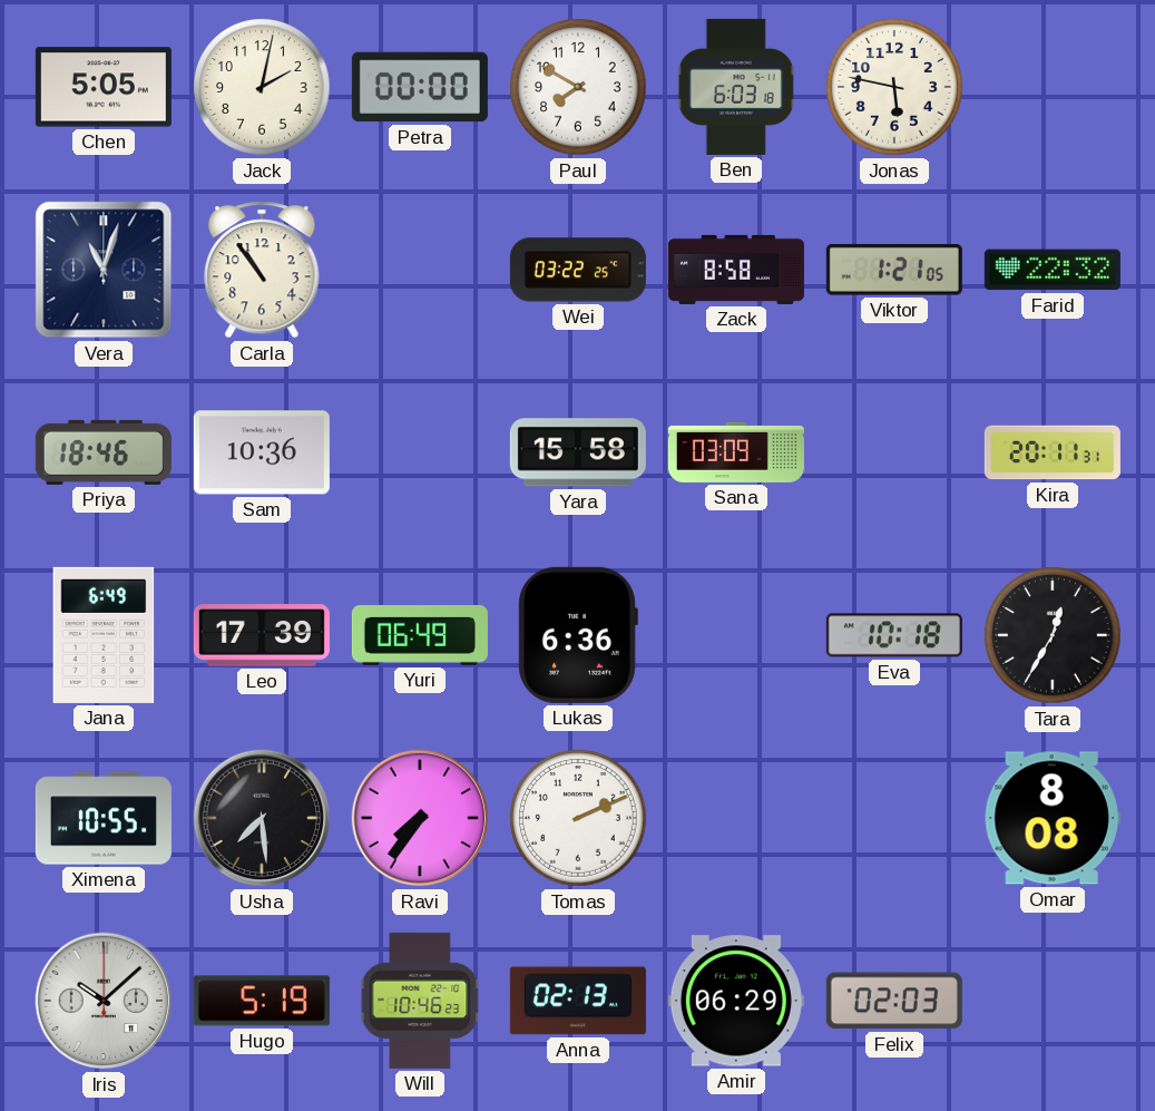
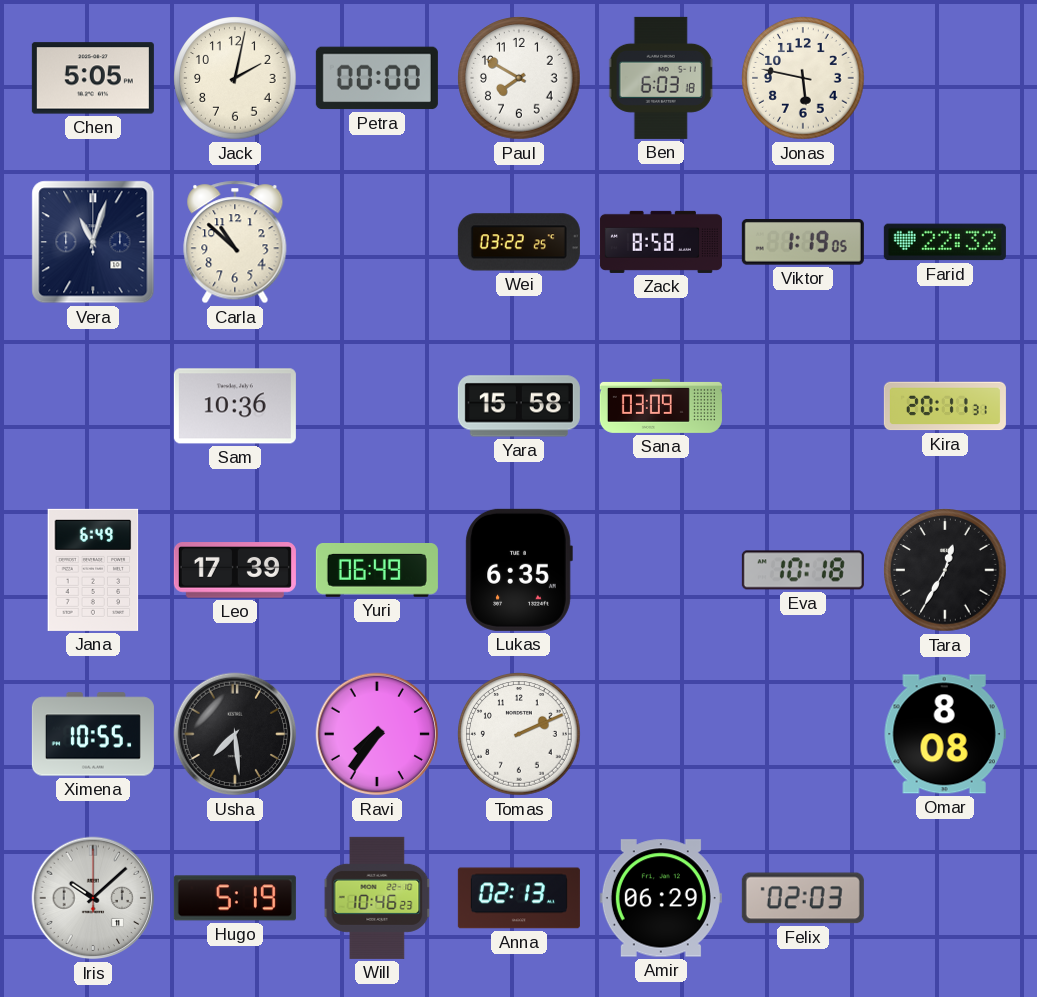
Carla: 10:54 -> 10:52
Viktor: 1:21 -> 1:19
Priya: 18:46 -> none
Lukas: 6:36 -> 6:35
